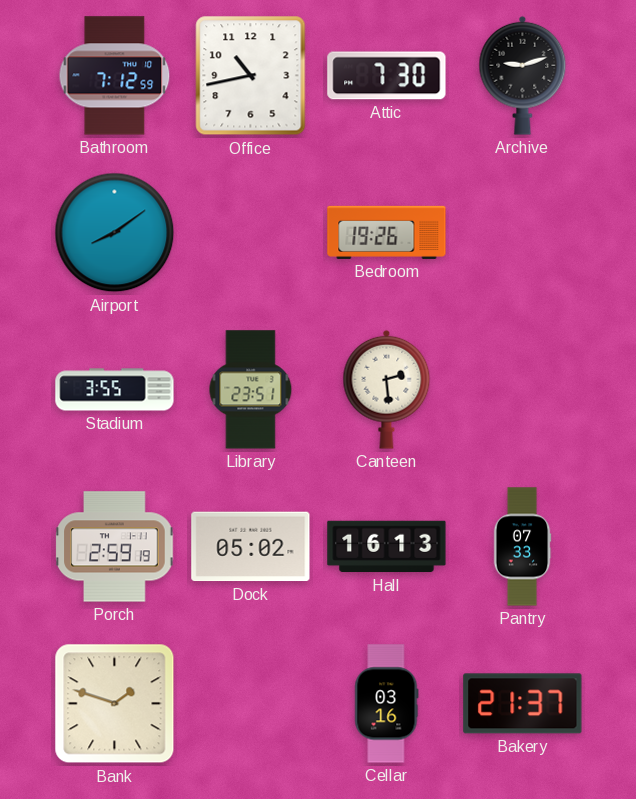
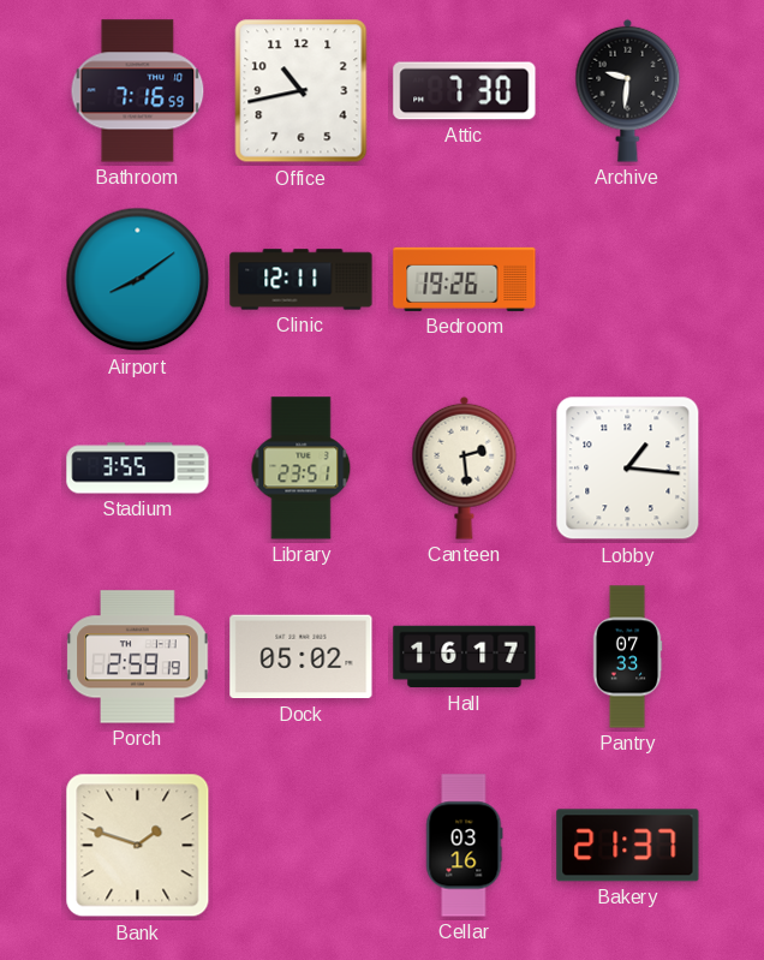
Bathroom: 7:12 -> 7:16
Archive: 9:12 -> 9:31
Clinic: none -> 12:11
Lobby: none -> 1:16
Hall: 16:13 -> 16:17
